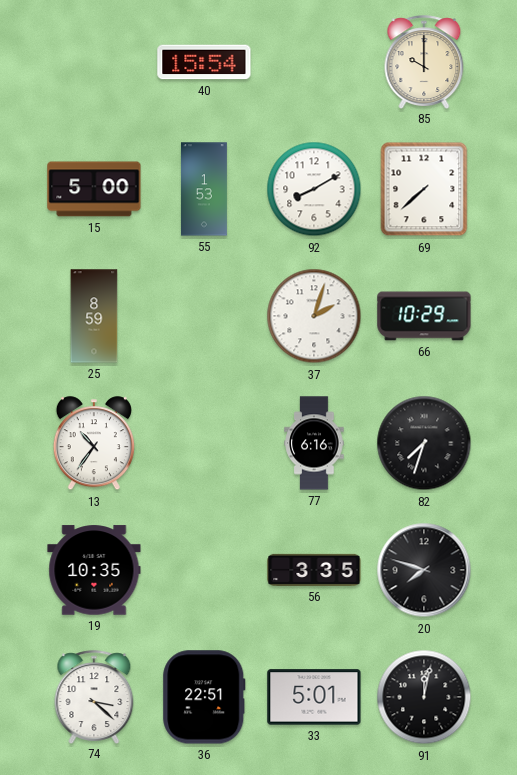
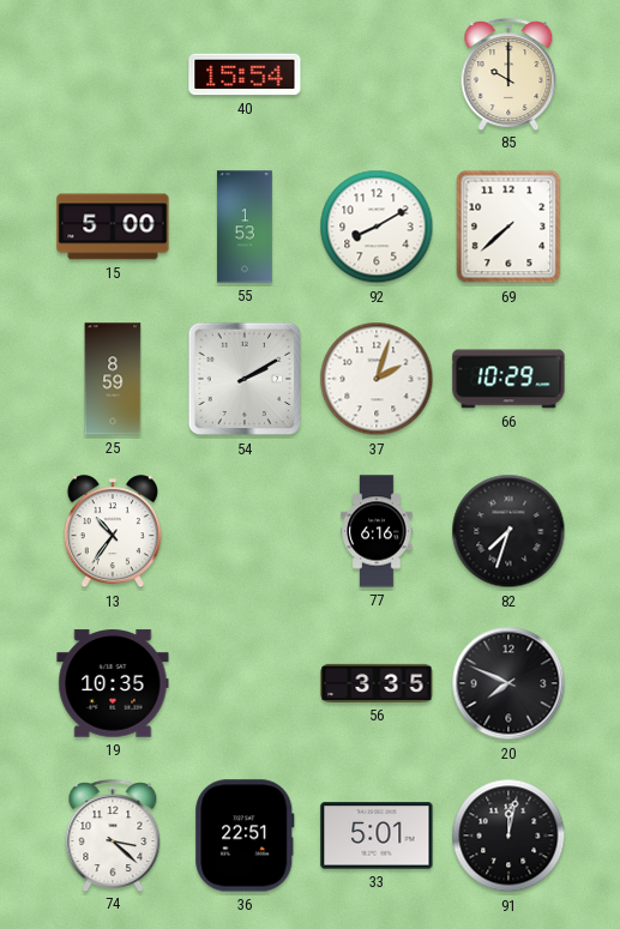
54: none -> 2:10
20: 7:48 -> 7:49
